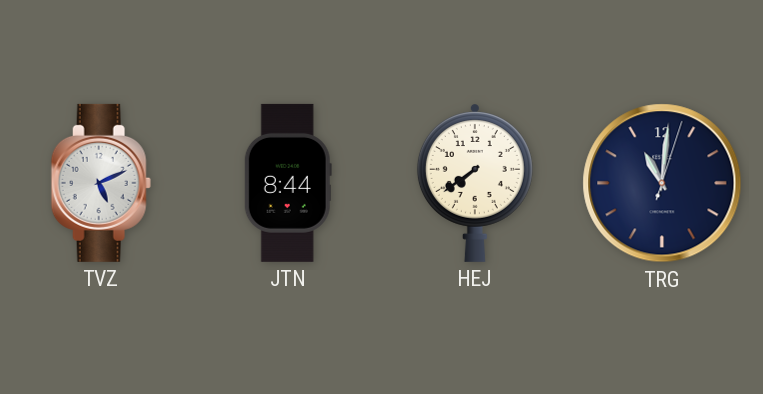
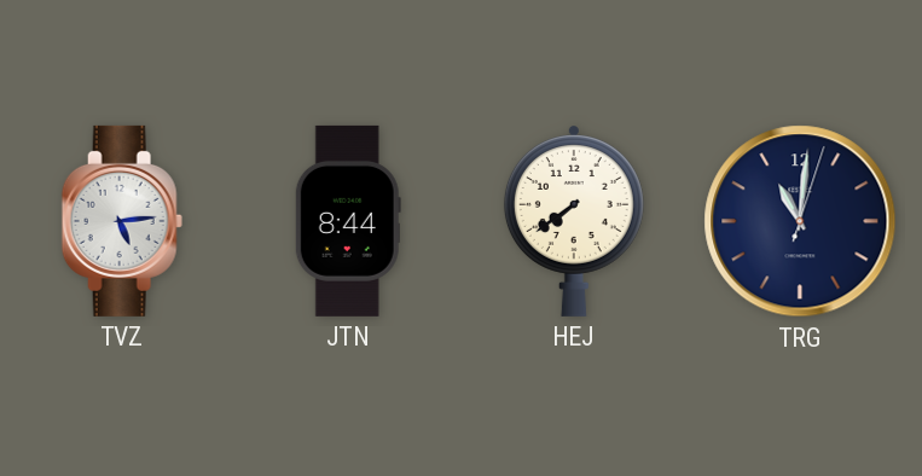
TVZ: 5:11 -> 5:14
